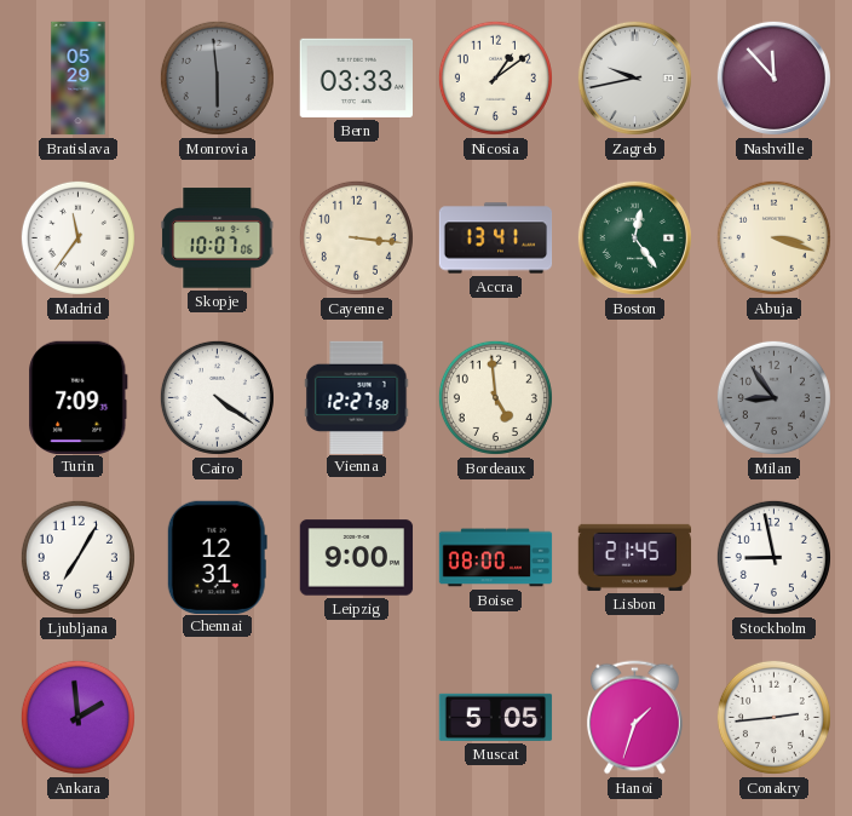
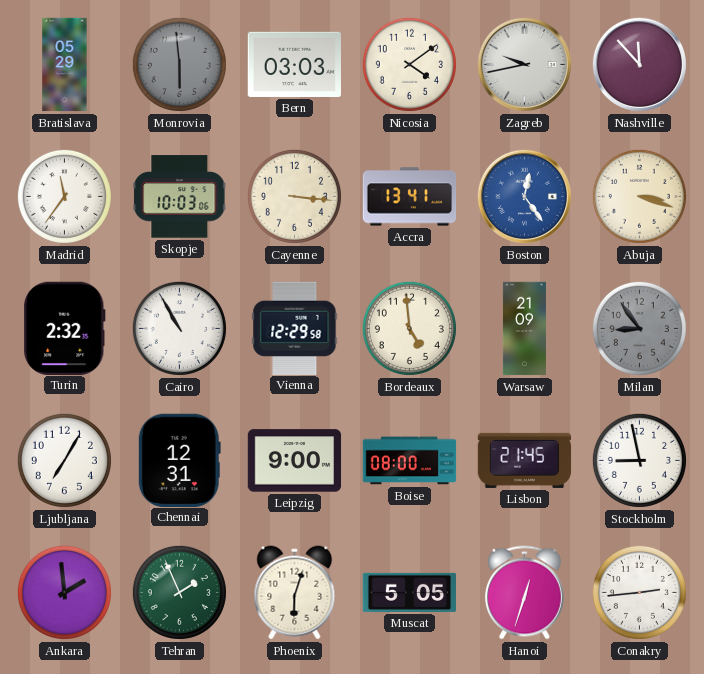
Bern: 03:33 -> 03:03
Nicosia: 1:09 -> 4:09
Skopje: 10:07 -> 10:03
Boston dial: green -> blue
Turin: 7:09 -> 2:32
Cairo: 4:21 -> 10:55
Vienna: 12:27 -> 12:29
Warsaw: none -> 21:09
Tehran: none -> 1:56
Phoenix: none -> 6:03
Hanoi: 1:33 -> 12:33
